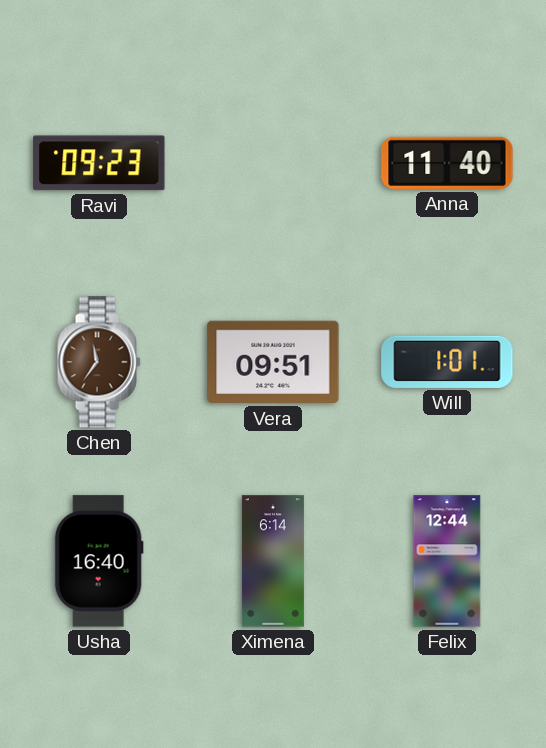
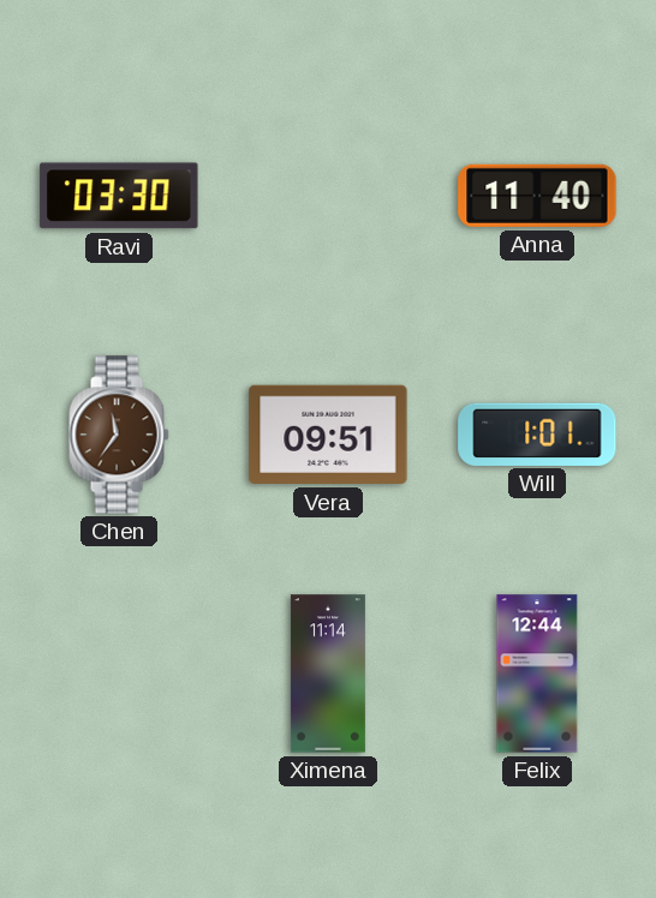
Ravi: 09:23 -> 03:30
Usha: 16:40 -> none
Ximena: 6:14 -> 11:14
